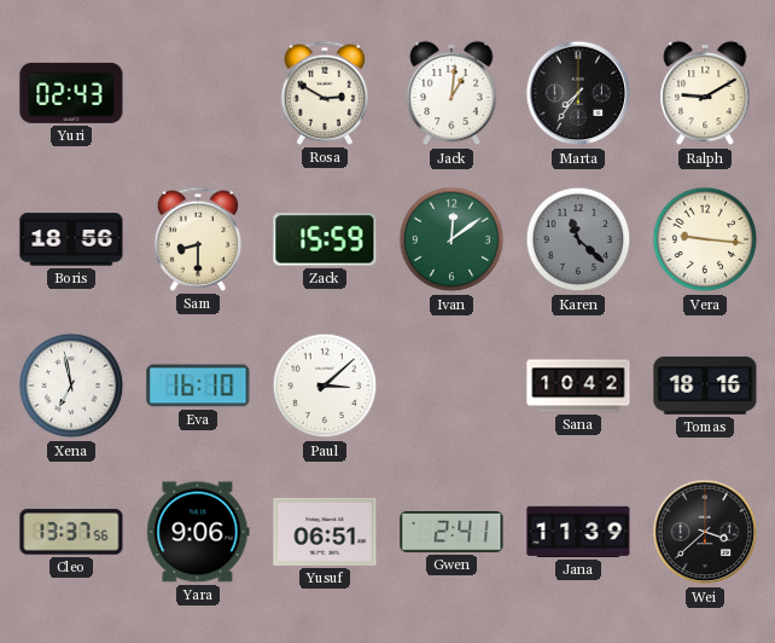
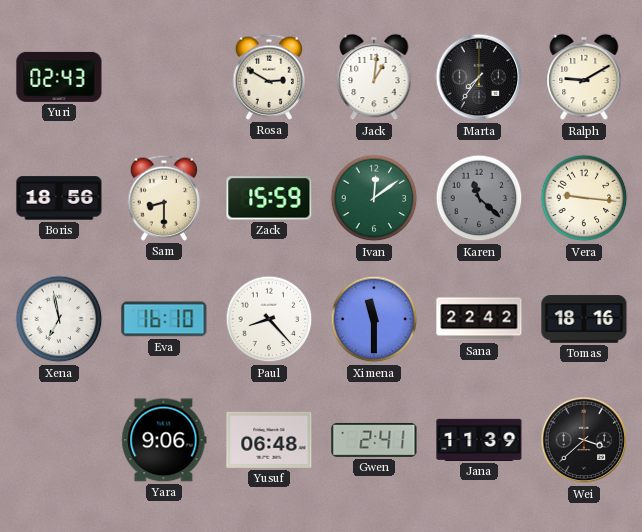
Paul: 3:08 -> 8:23
Ximena: none -> 11:30
Sana: 10:42 -> 22:42
Cleo: 13:37 -> none
Yusuf: 06:51 -> 06:48
